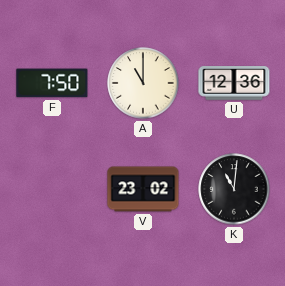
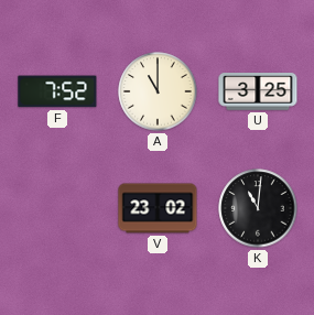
F: 7:50 -> 7:52
U: 12:36 -> 3:25
